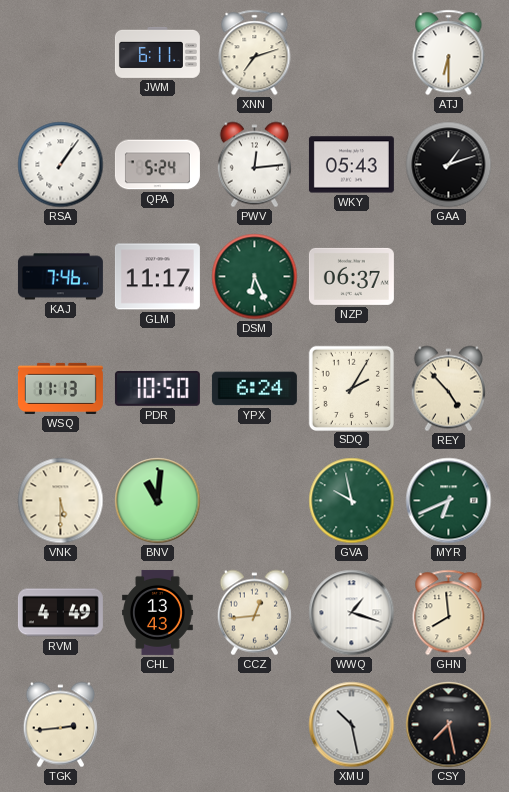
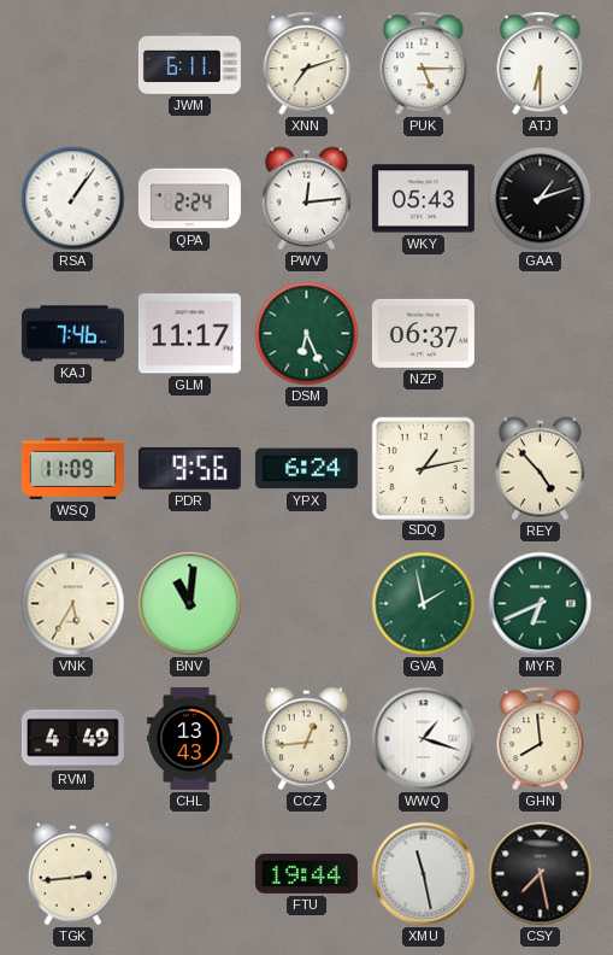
PUK: none -> 5:15
QPA: 5:24 -> 2:24
WSQ: 11:13 -> 11:09
PDR: 10:50 -> 9:56
SDQ: 2:05 -> 1:13
VNK: 5:30 -> 5:35
GVA: 9:58 -> 1:58
FTU: none -> 19:44
XMU: 10:28 -> 11:28
